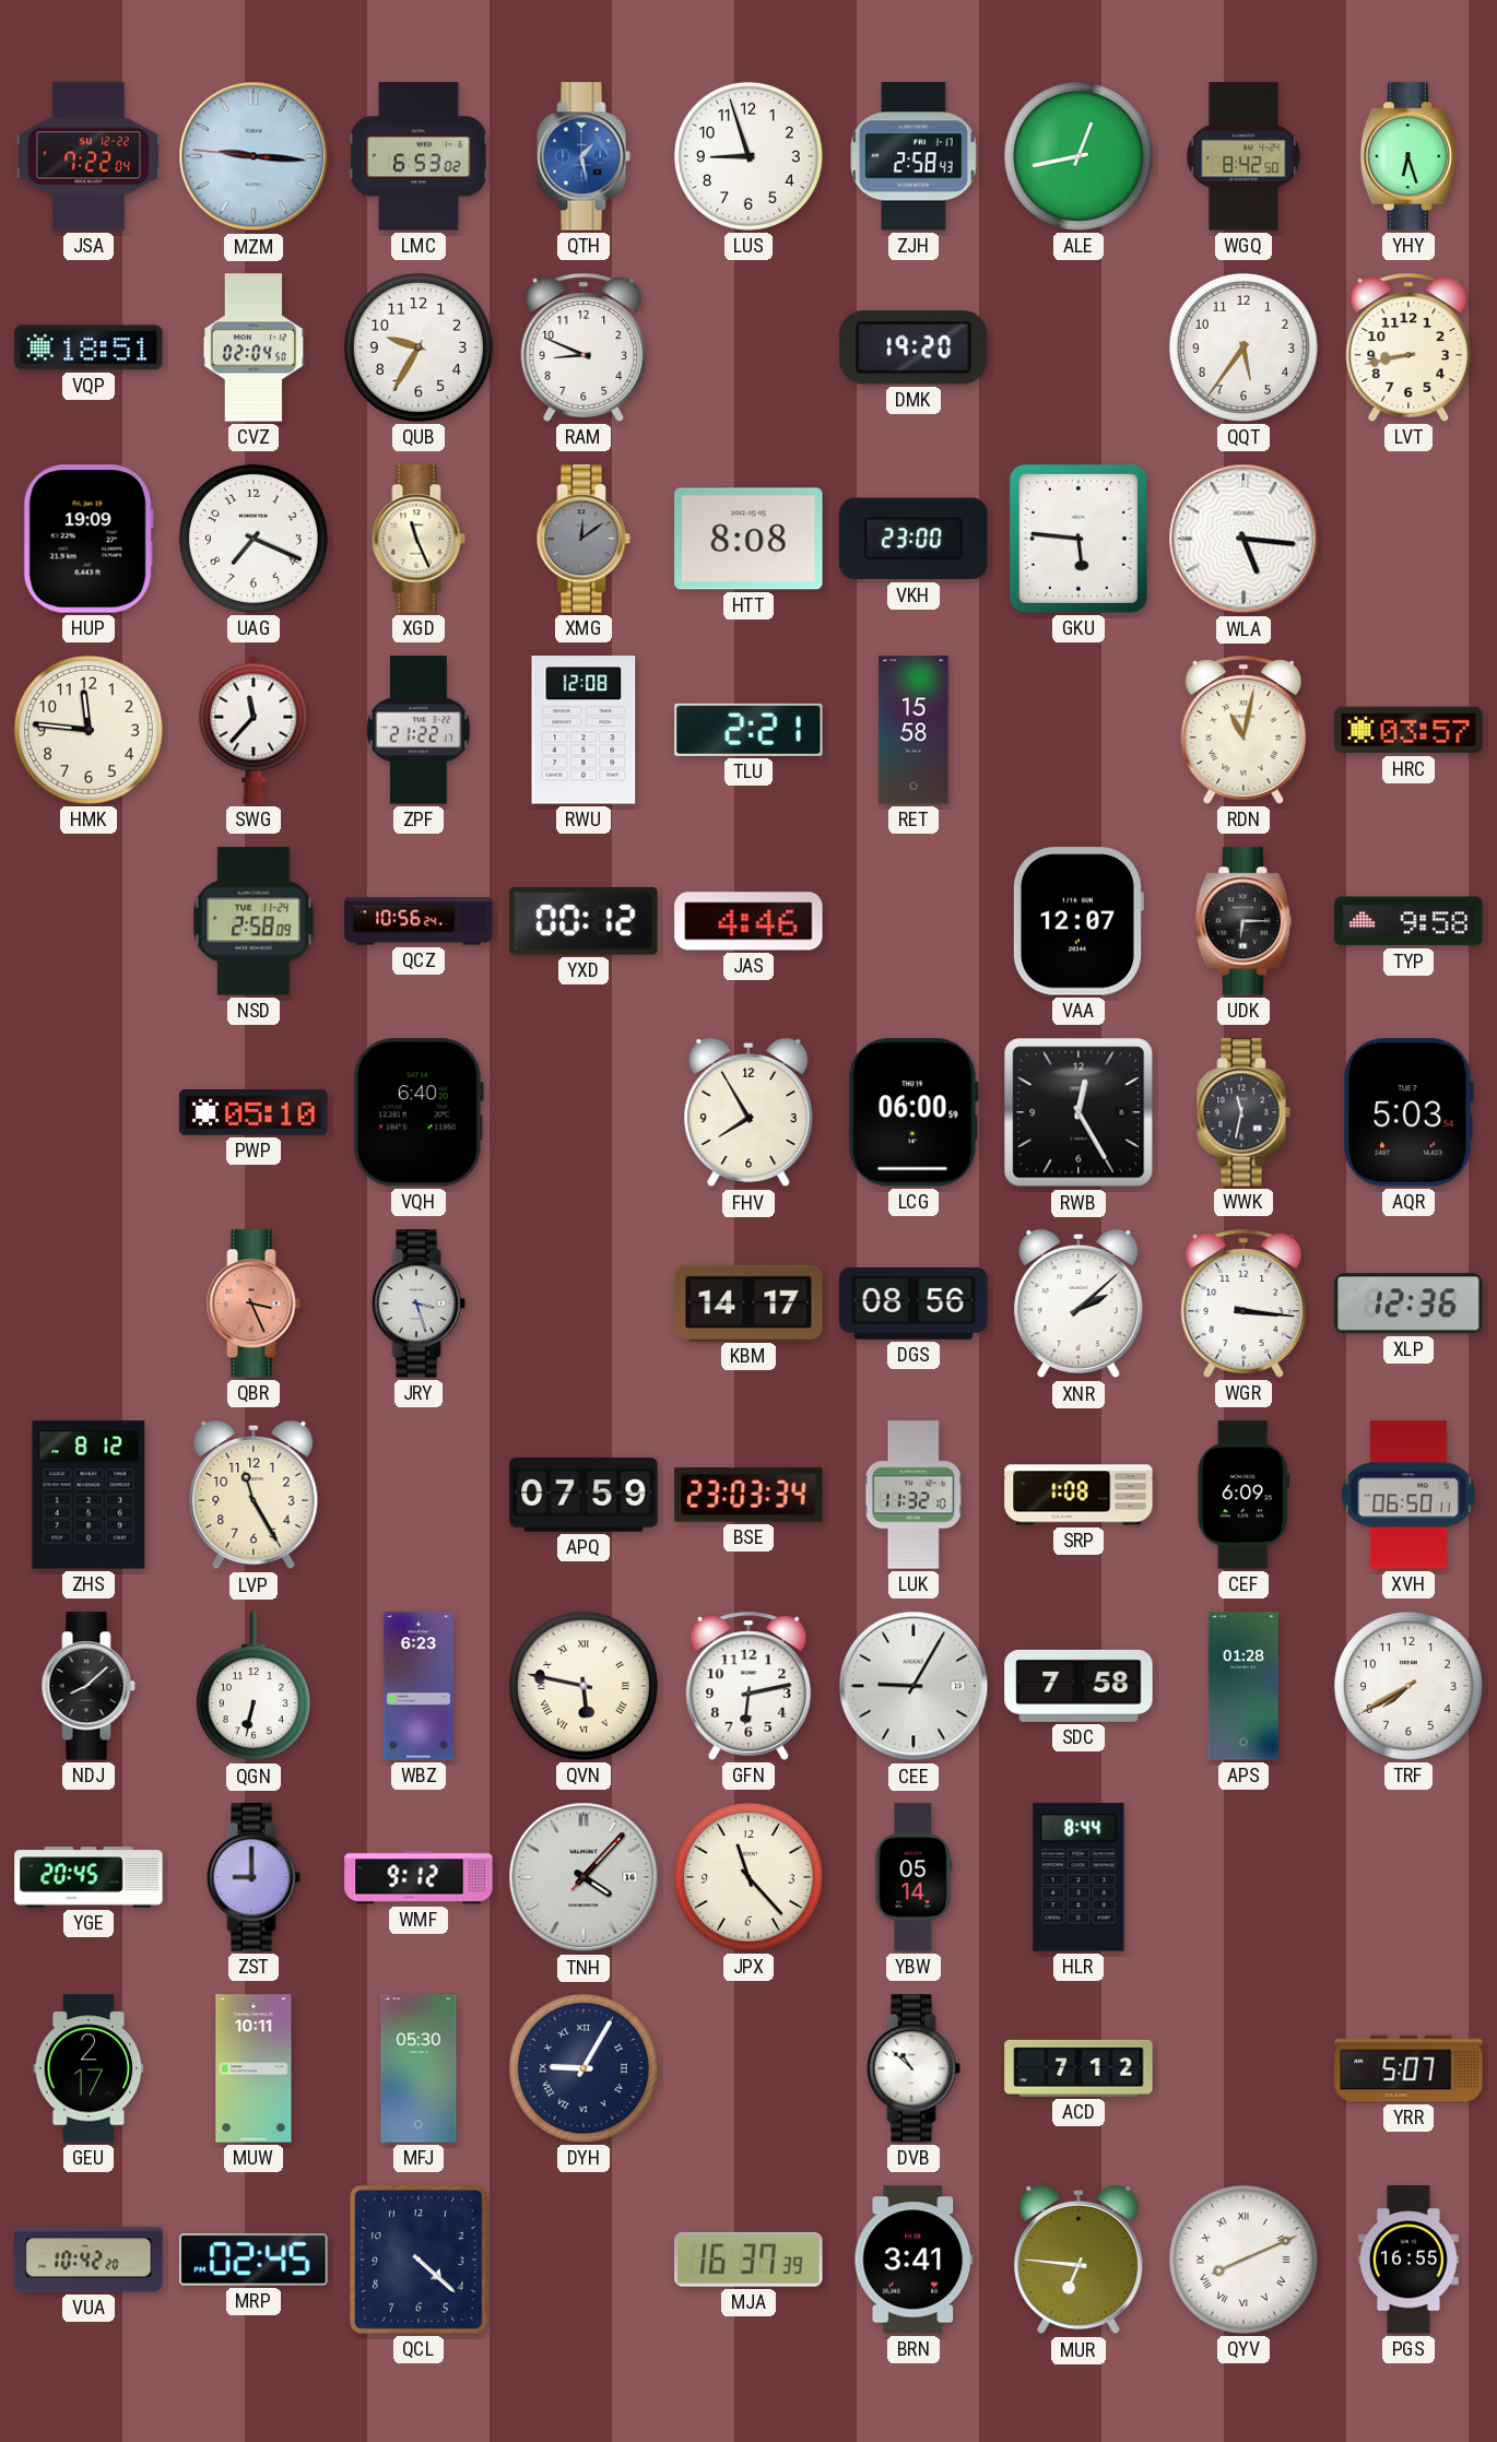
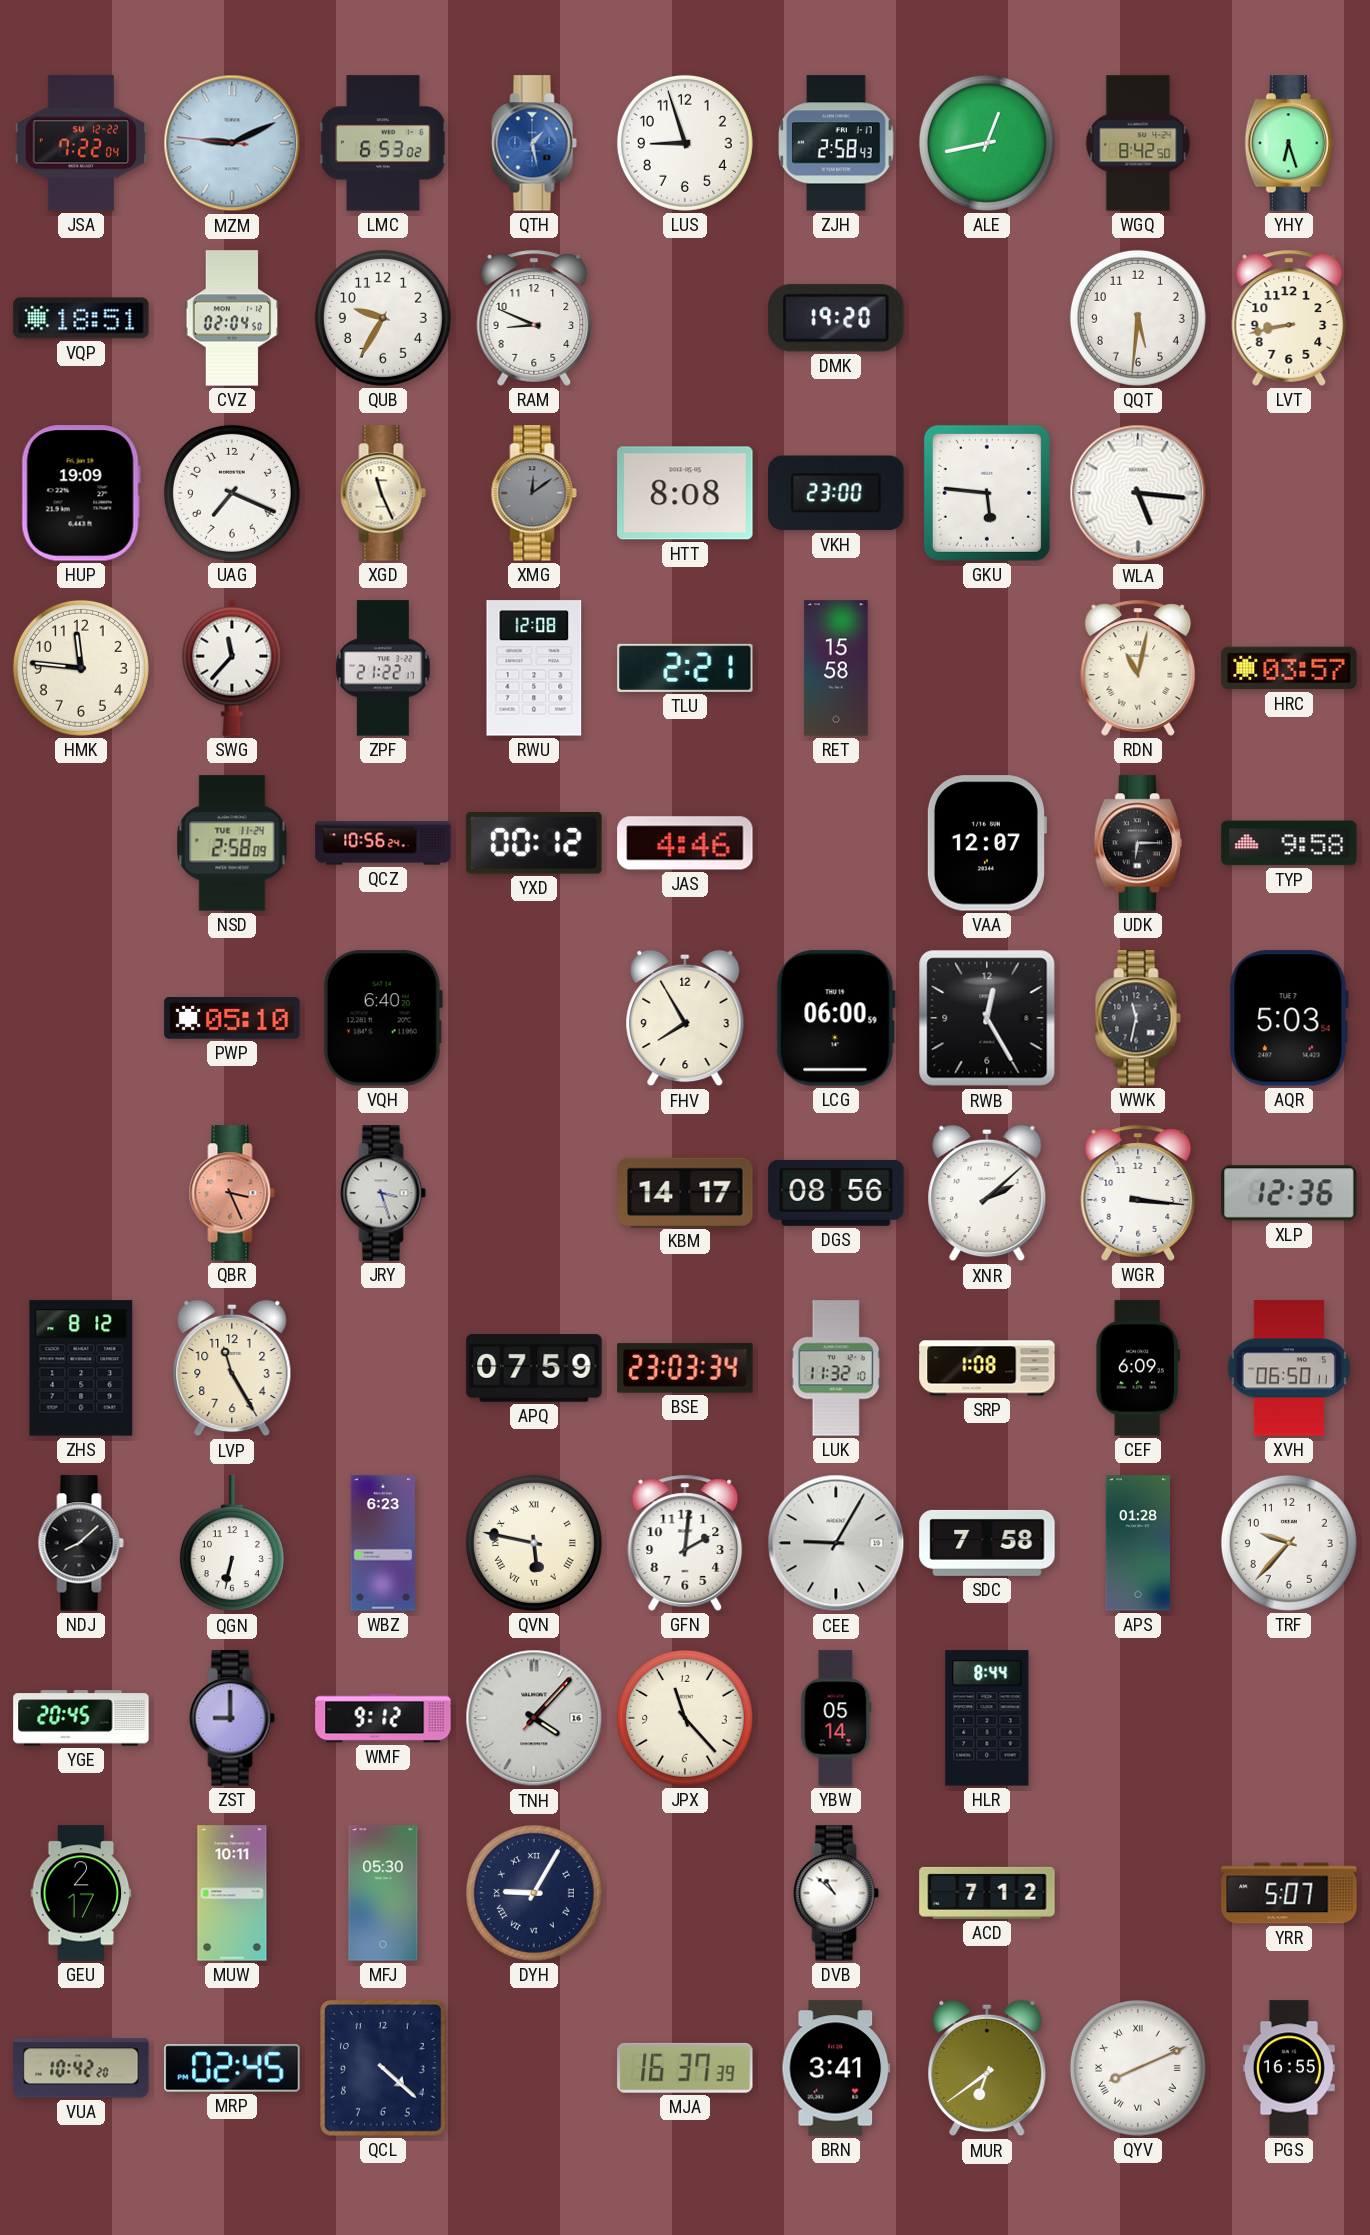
MZM: 9:15 -> 9:10
QQT: 5:36 -> 5:31
GFN: 6:13 -> 2:01
TRF: 7:40 -> 9:37
MUR: 6:46 -> 6:39
